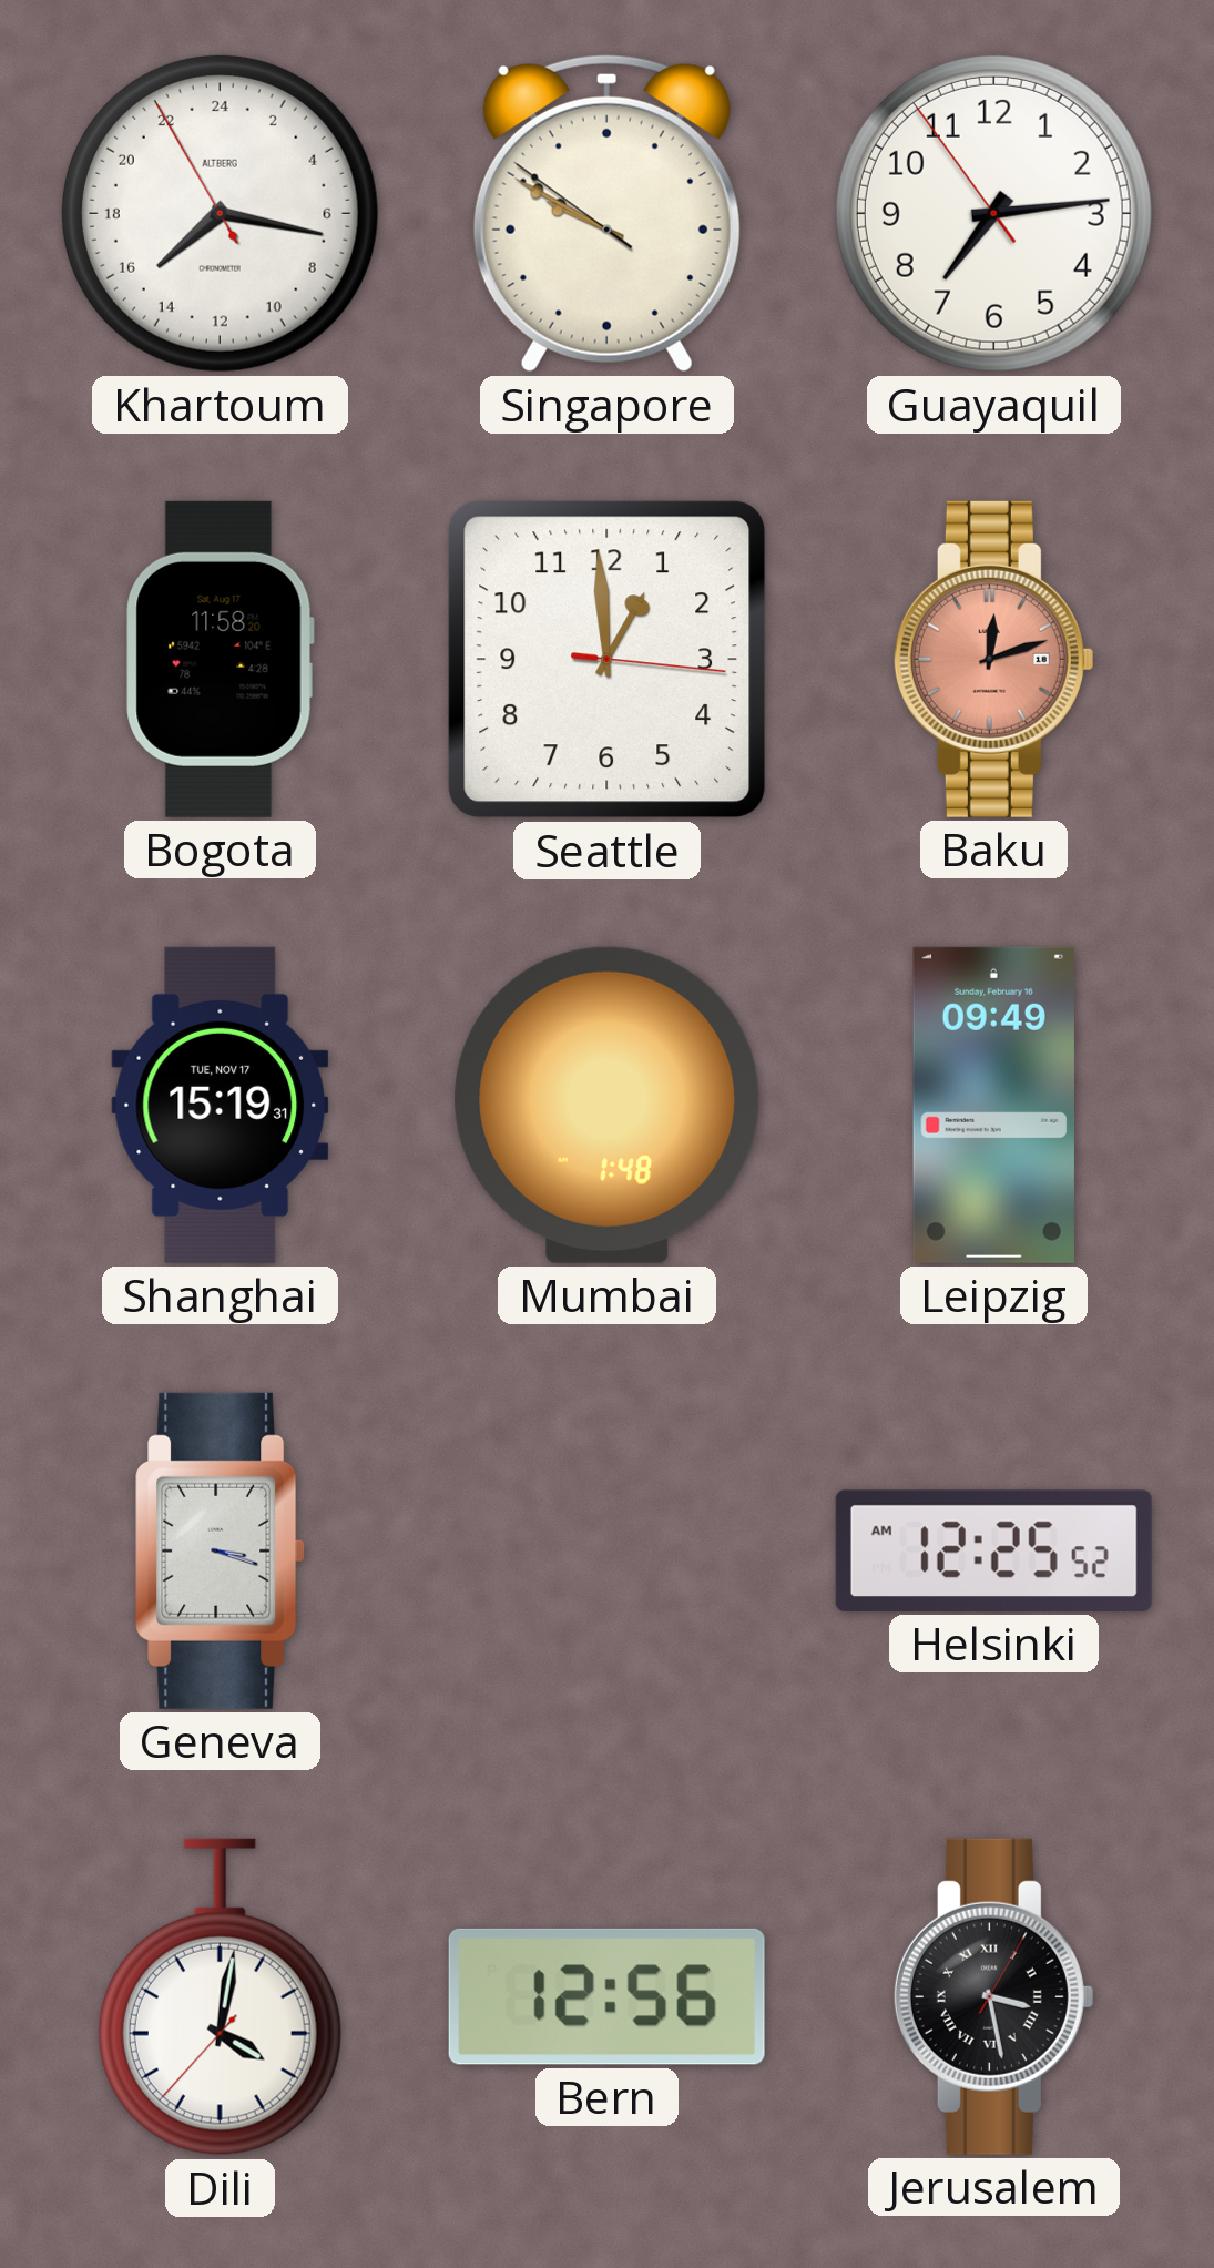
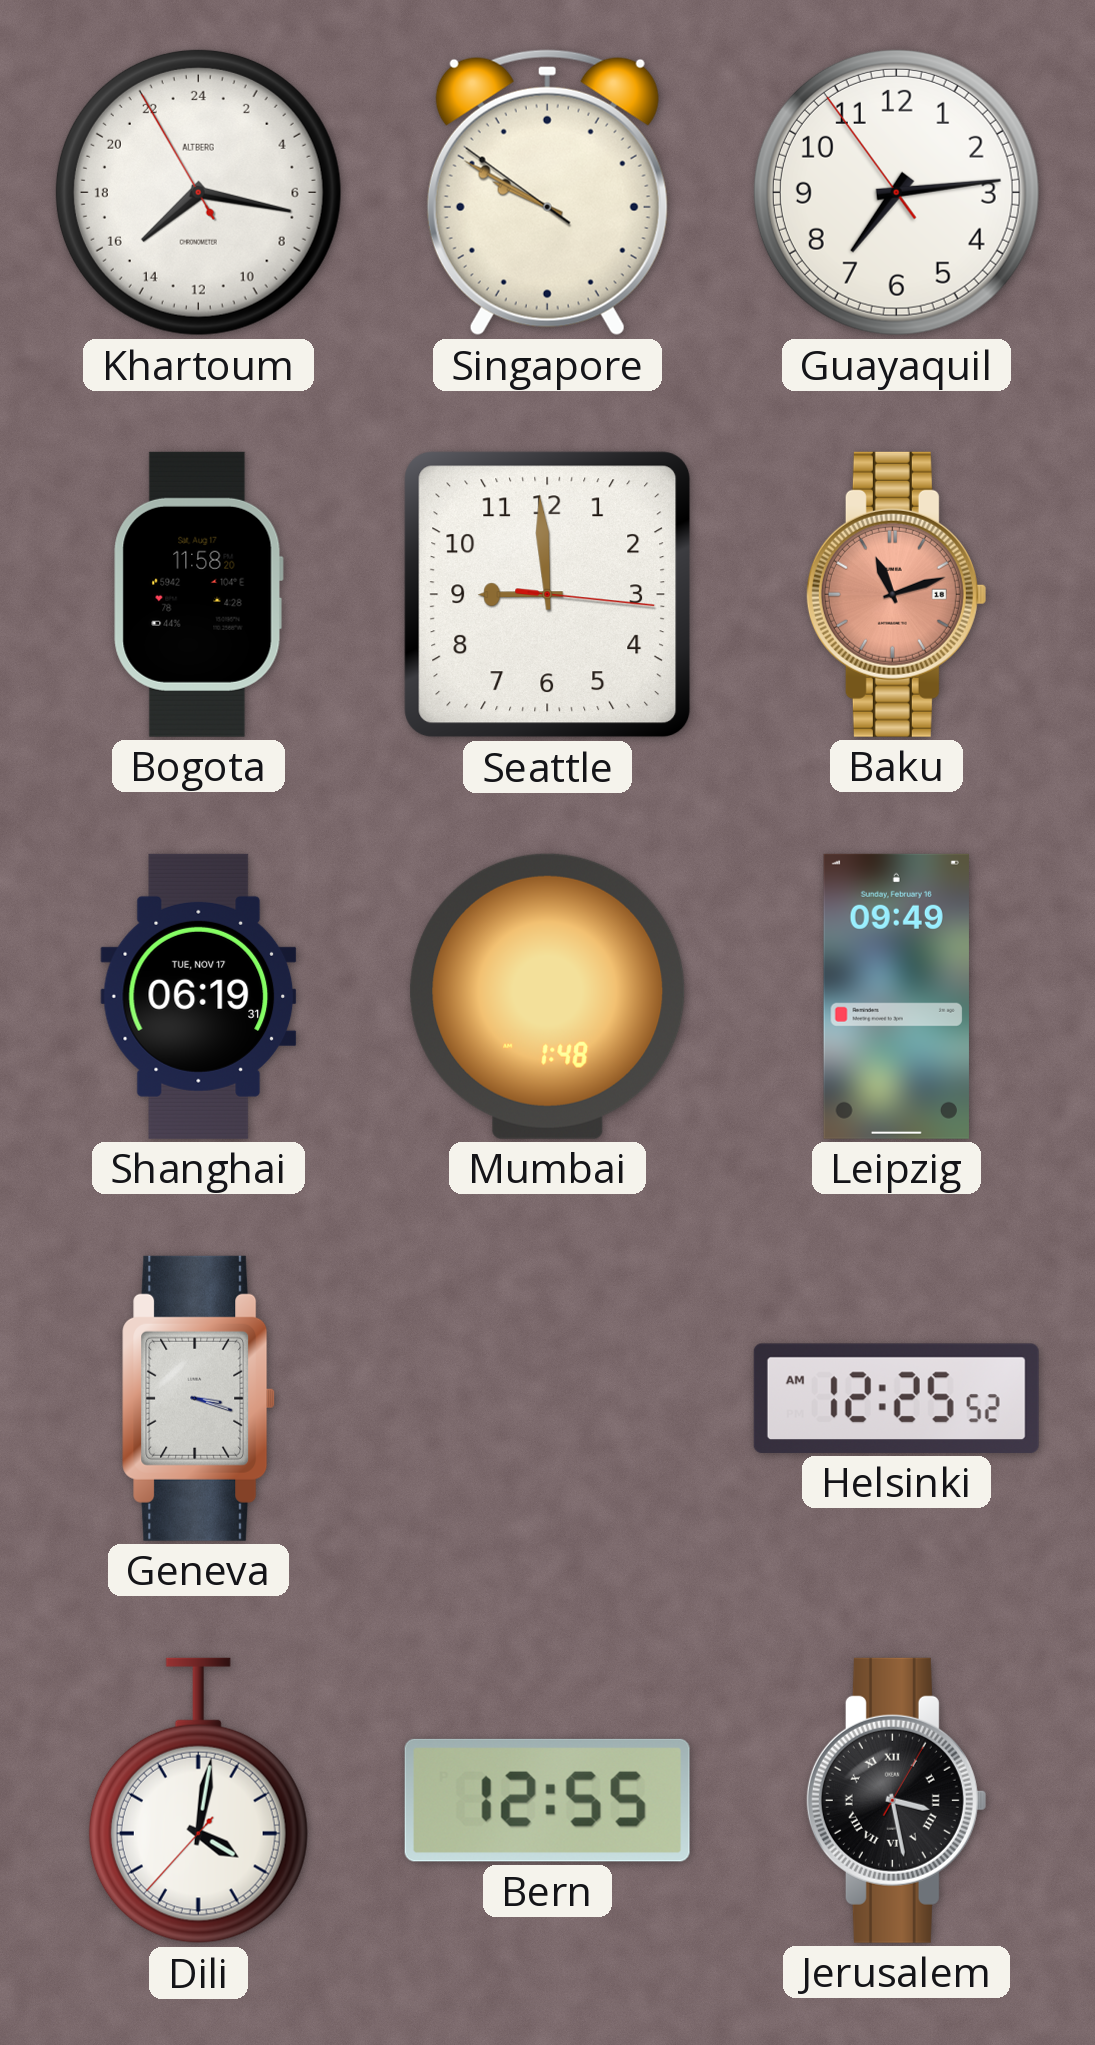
Seattle: 12:59 -> 8:59
Baku: 12:12 -> 11:12
Shanghai: 15:19 -> 06:19
Bern: 12:56 -> 12:55
